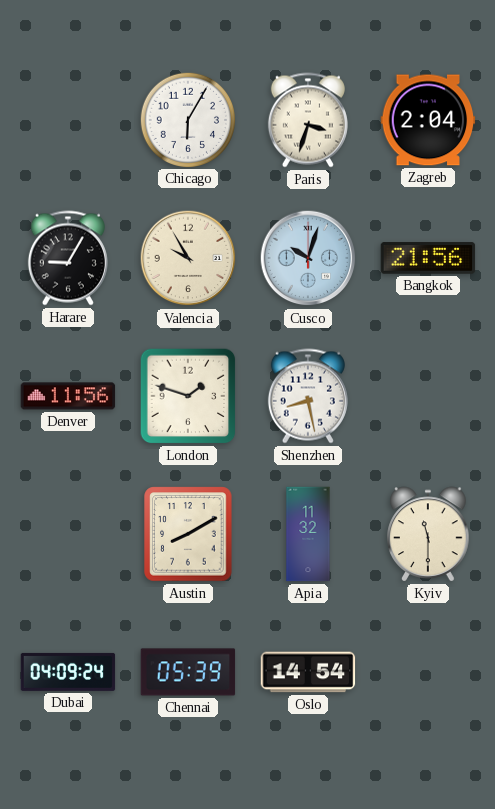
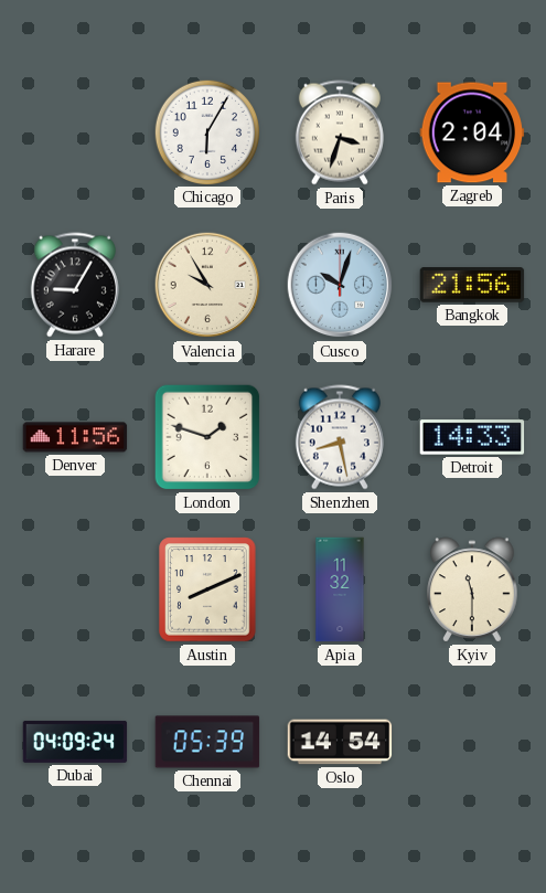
Detroit: none -> 14:33
Austin: 8:10 -> 8:11
